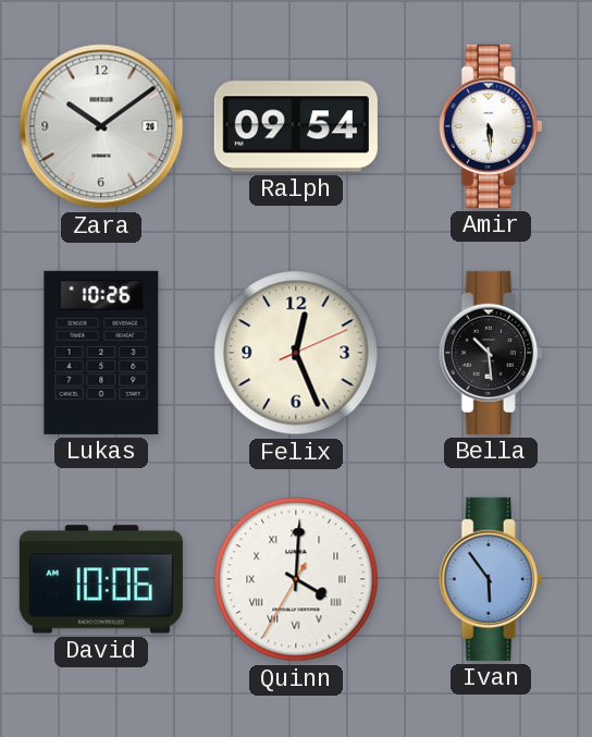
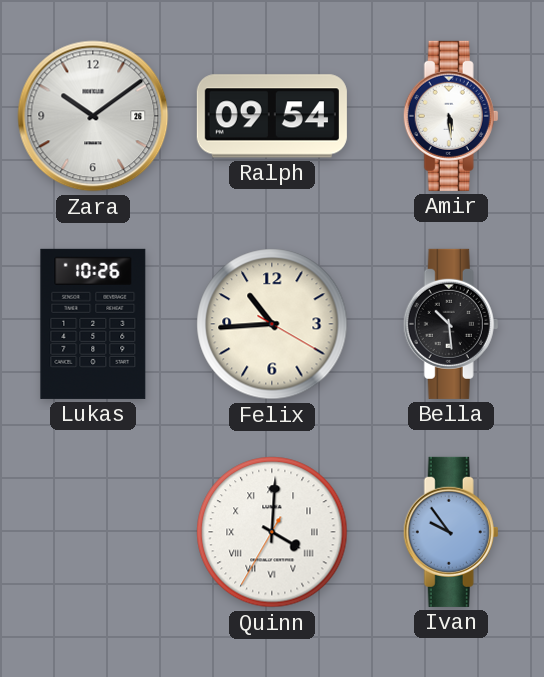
Felix: 12:26 -> 10:44
David: 10:06 -> none
Ivan: 5:54 -> 9:54
